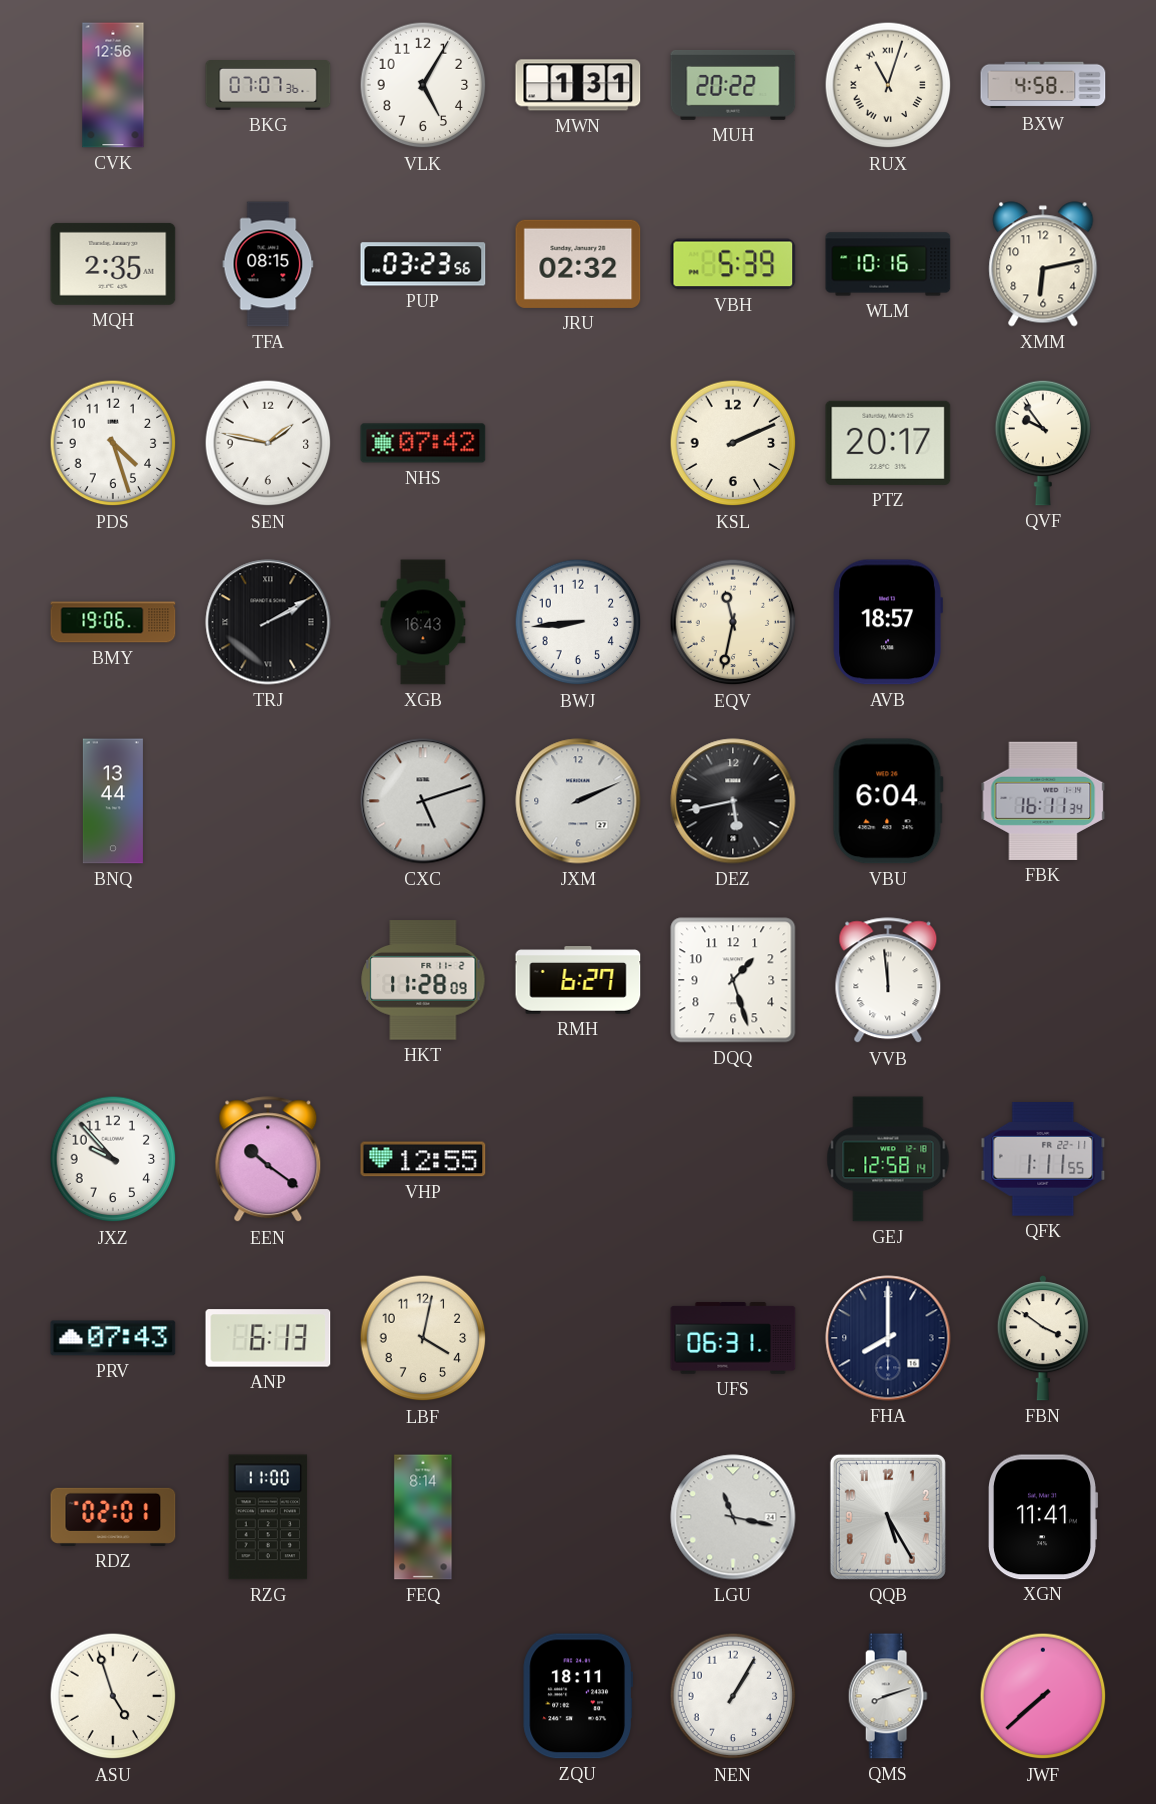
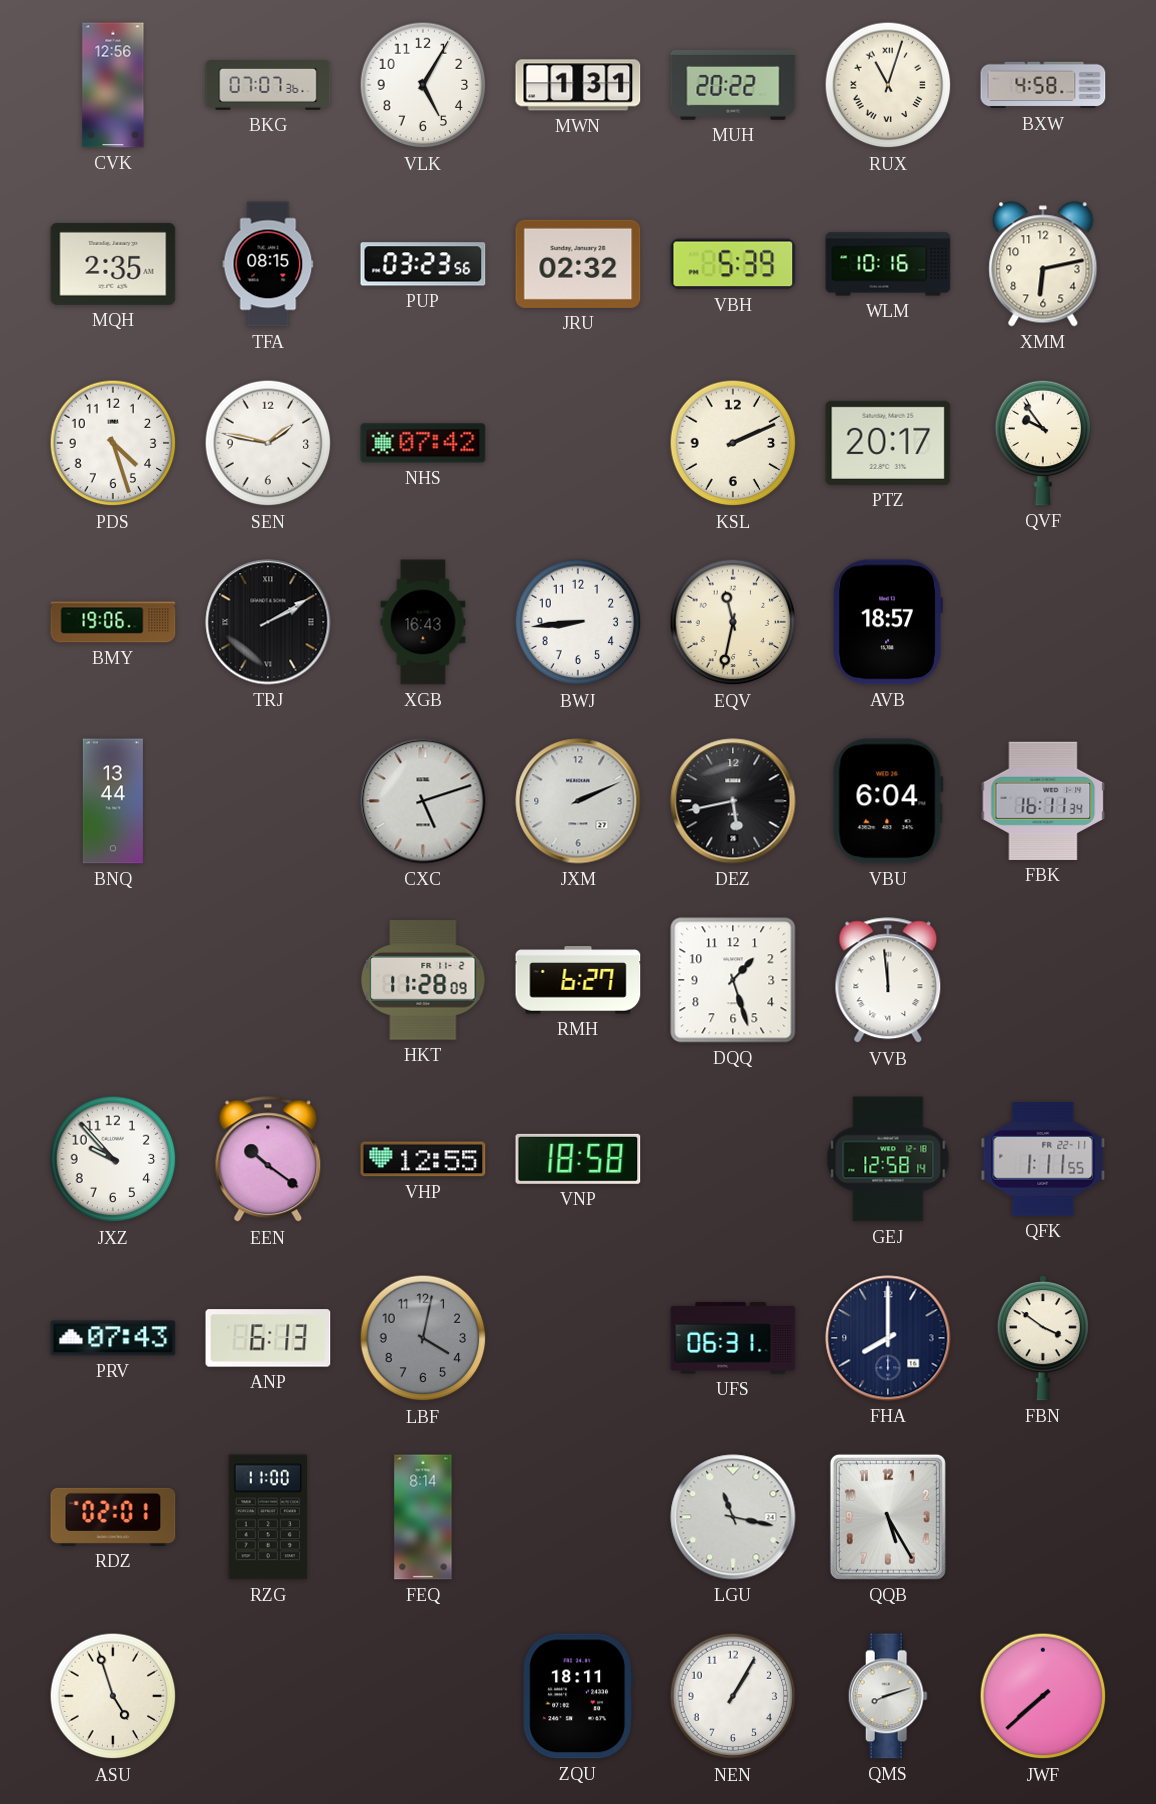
VNP: none -> 18:58
LBF dial: cream -> grey
XGN: 11:41 -> none
